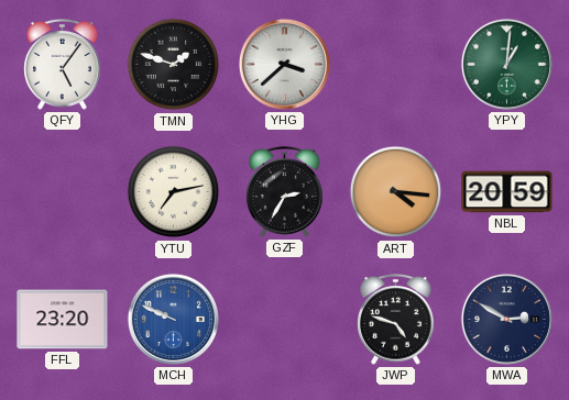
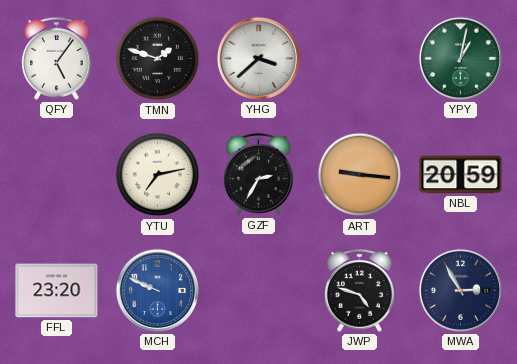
YPY: 1:01 -> 1:02
ART: 4:16 -> 9:16
MWA: 2:50 -> 2:55
